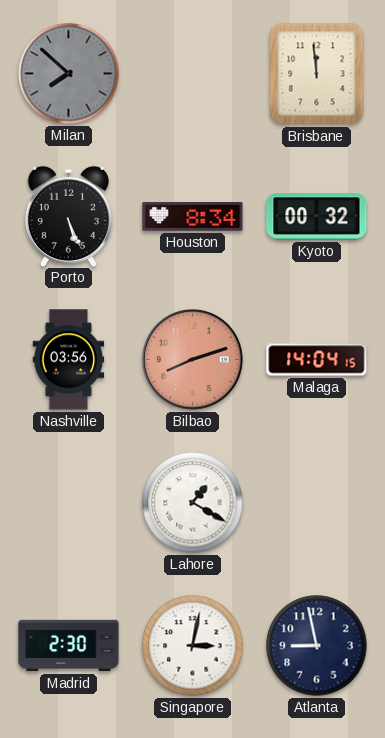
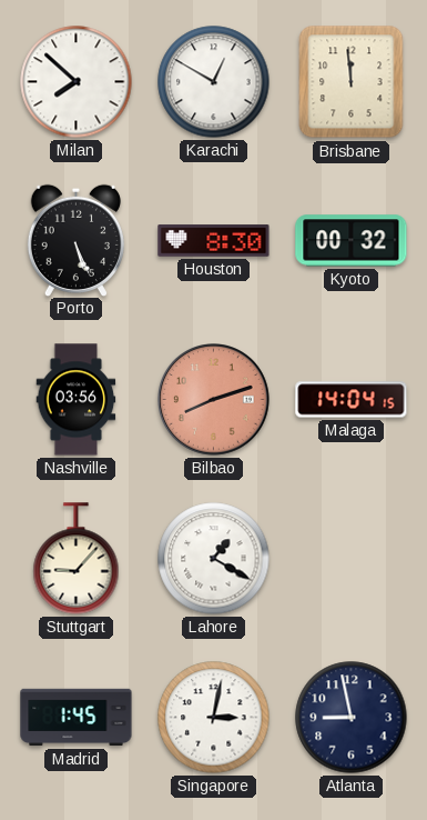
Milan dial: grey -> white
Karachi: none -> 12:50
Houston: 8:34 -> 8:30
Stuttgart: none -> 9:07
Madrid: 2:30 -> 1:45
